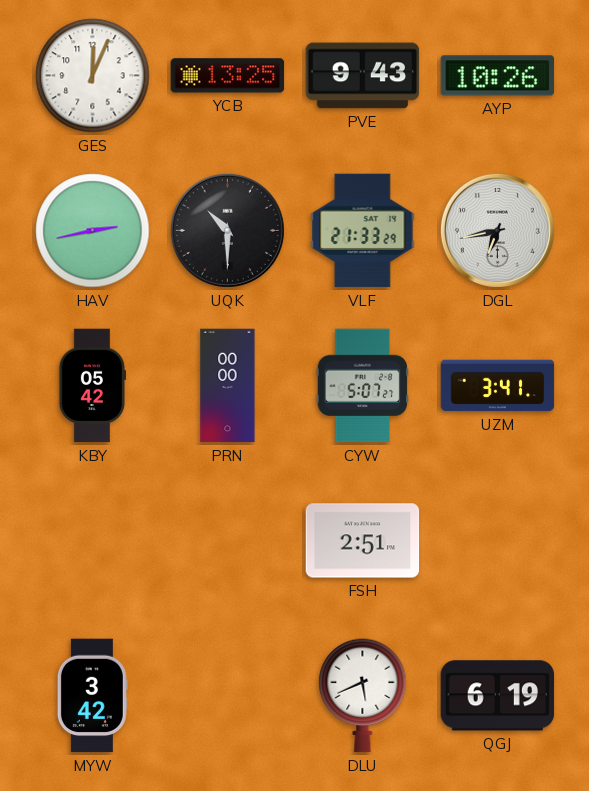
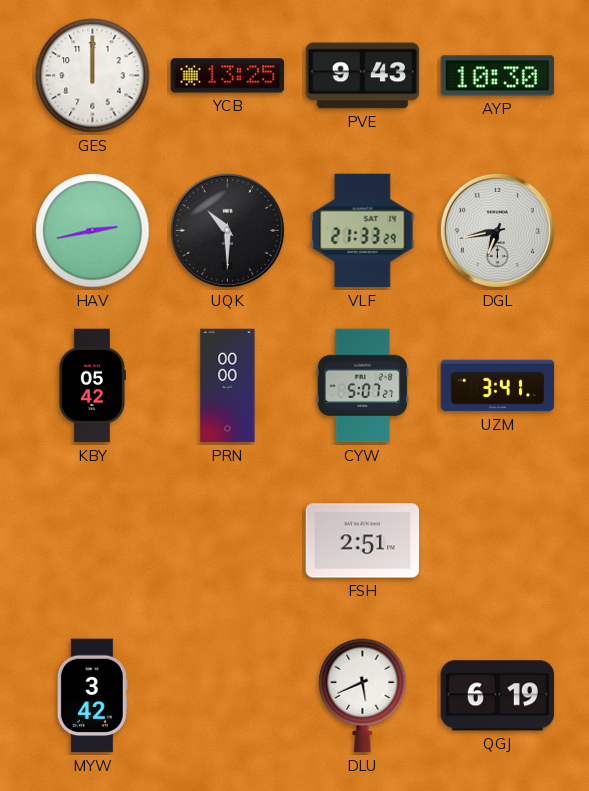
GES: 12:04 -> 12:00
AYP: 10:26 -> 10:30
